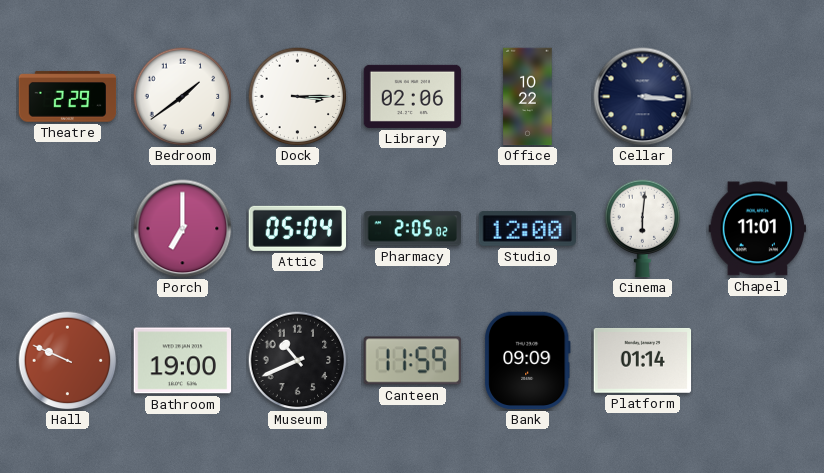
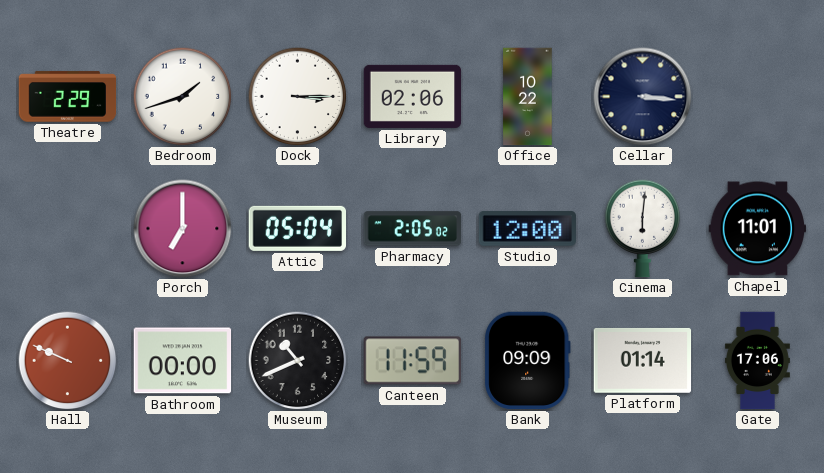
Bedroom: 1:39 -> 1:42
Bathroom: 19:00 -> 00:00
Gate: none -> 17:06
